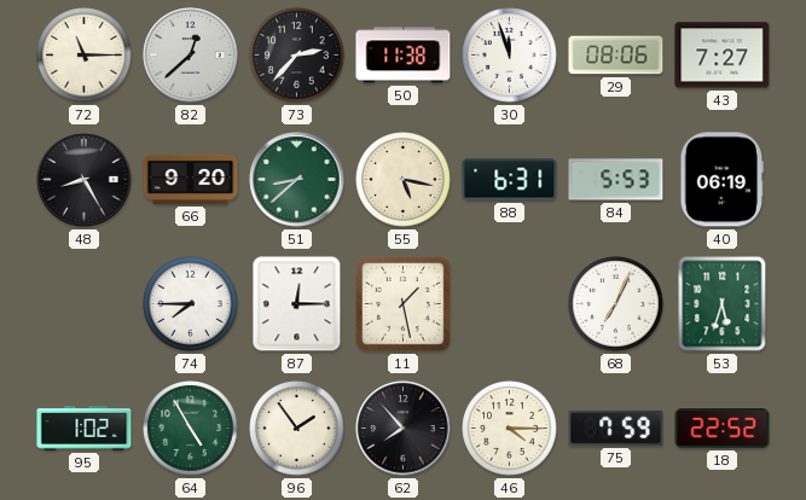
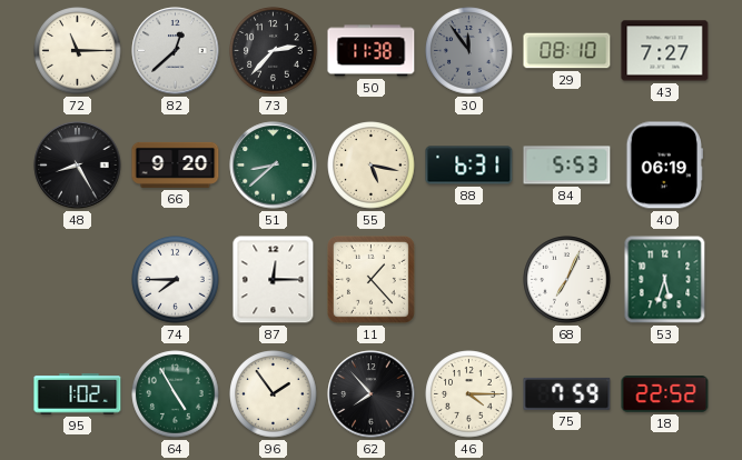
30: 11:57 -> 11:54
30 dial: white -> grey
29: 08:06 -> 08:10
11: 1:28 -> 1:23
